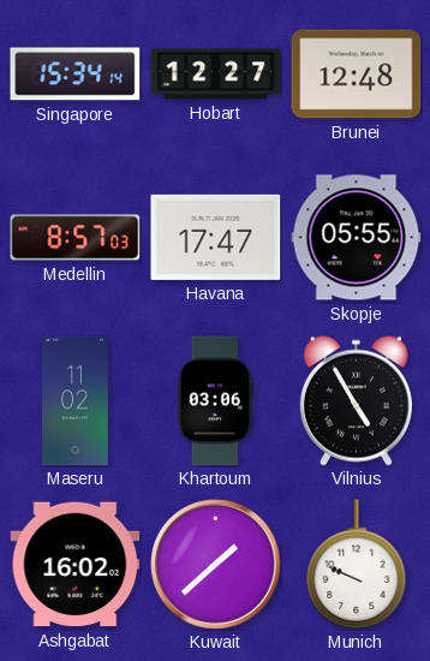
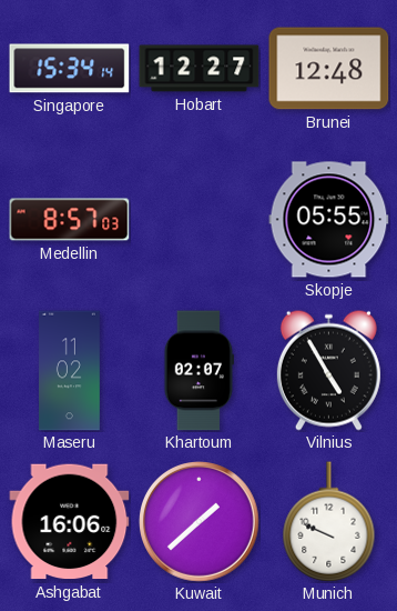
Havana: 17:47 -> none
Khartoum: 03:06 -> 02:07
Ashgabat: 16:02 -> 16:06
